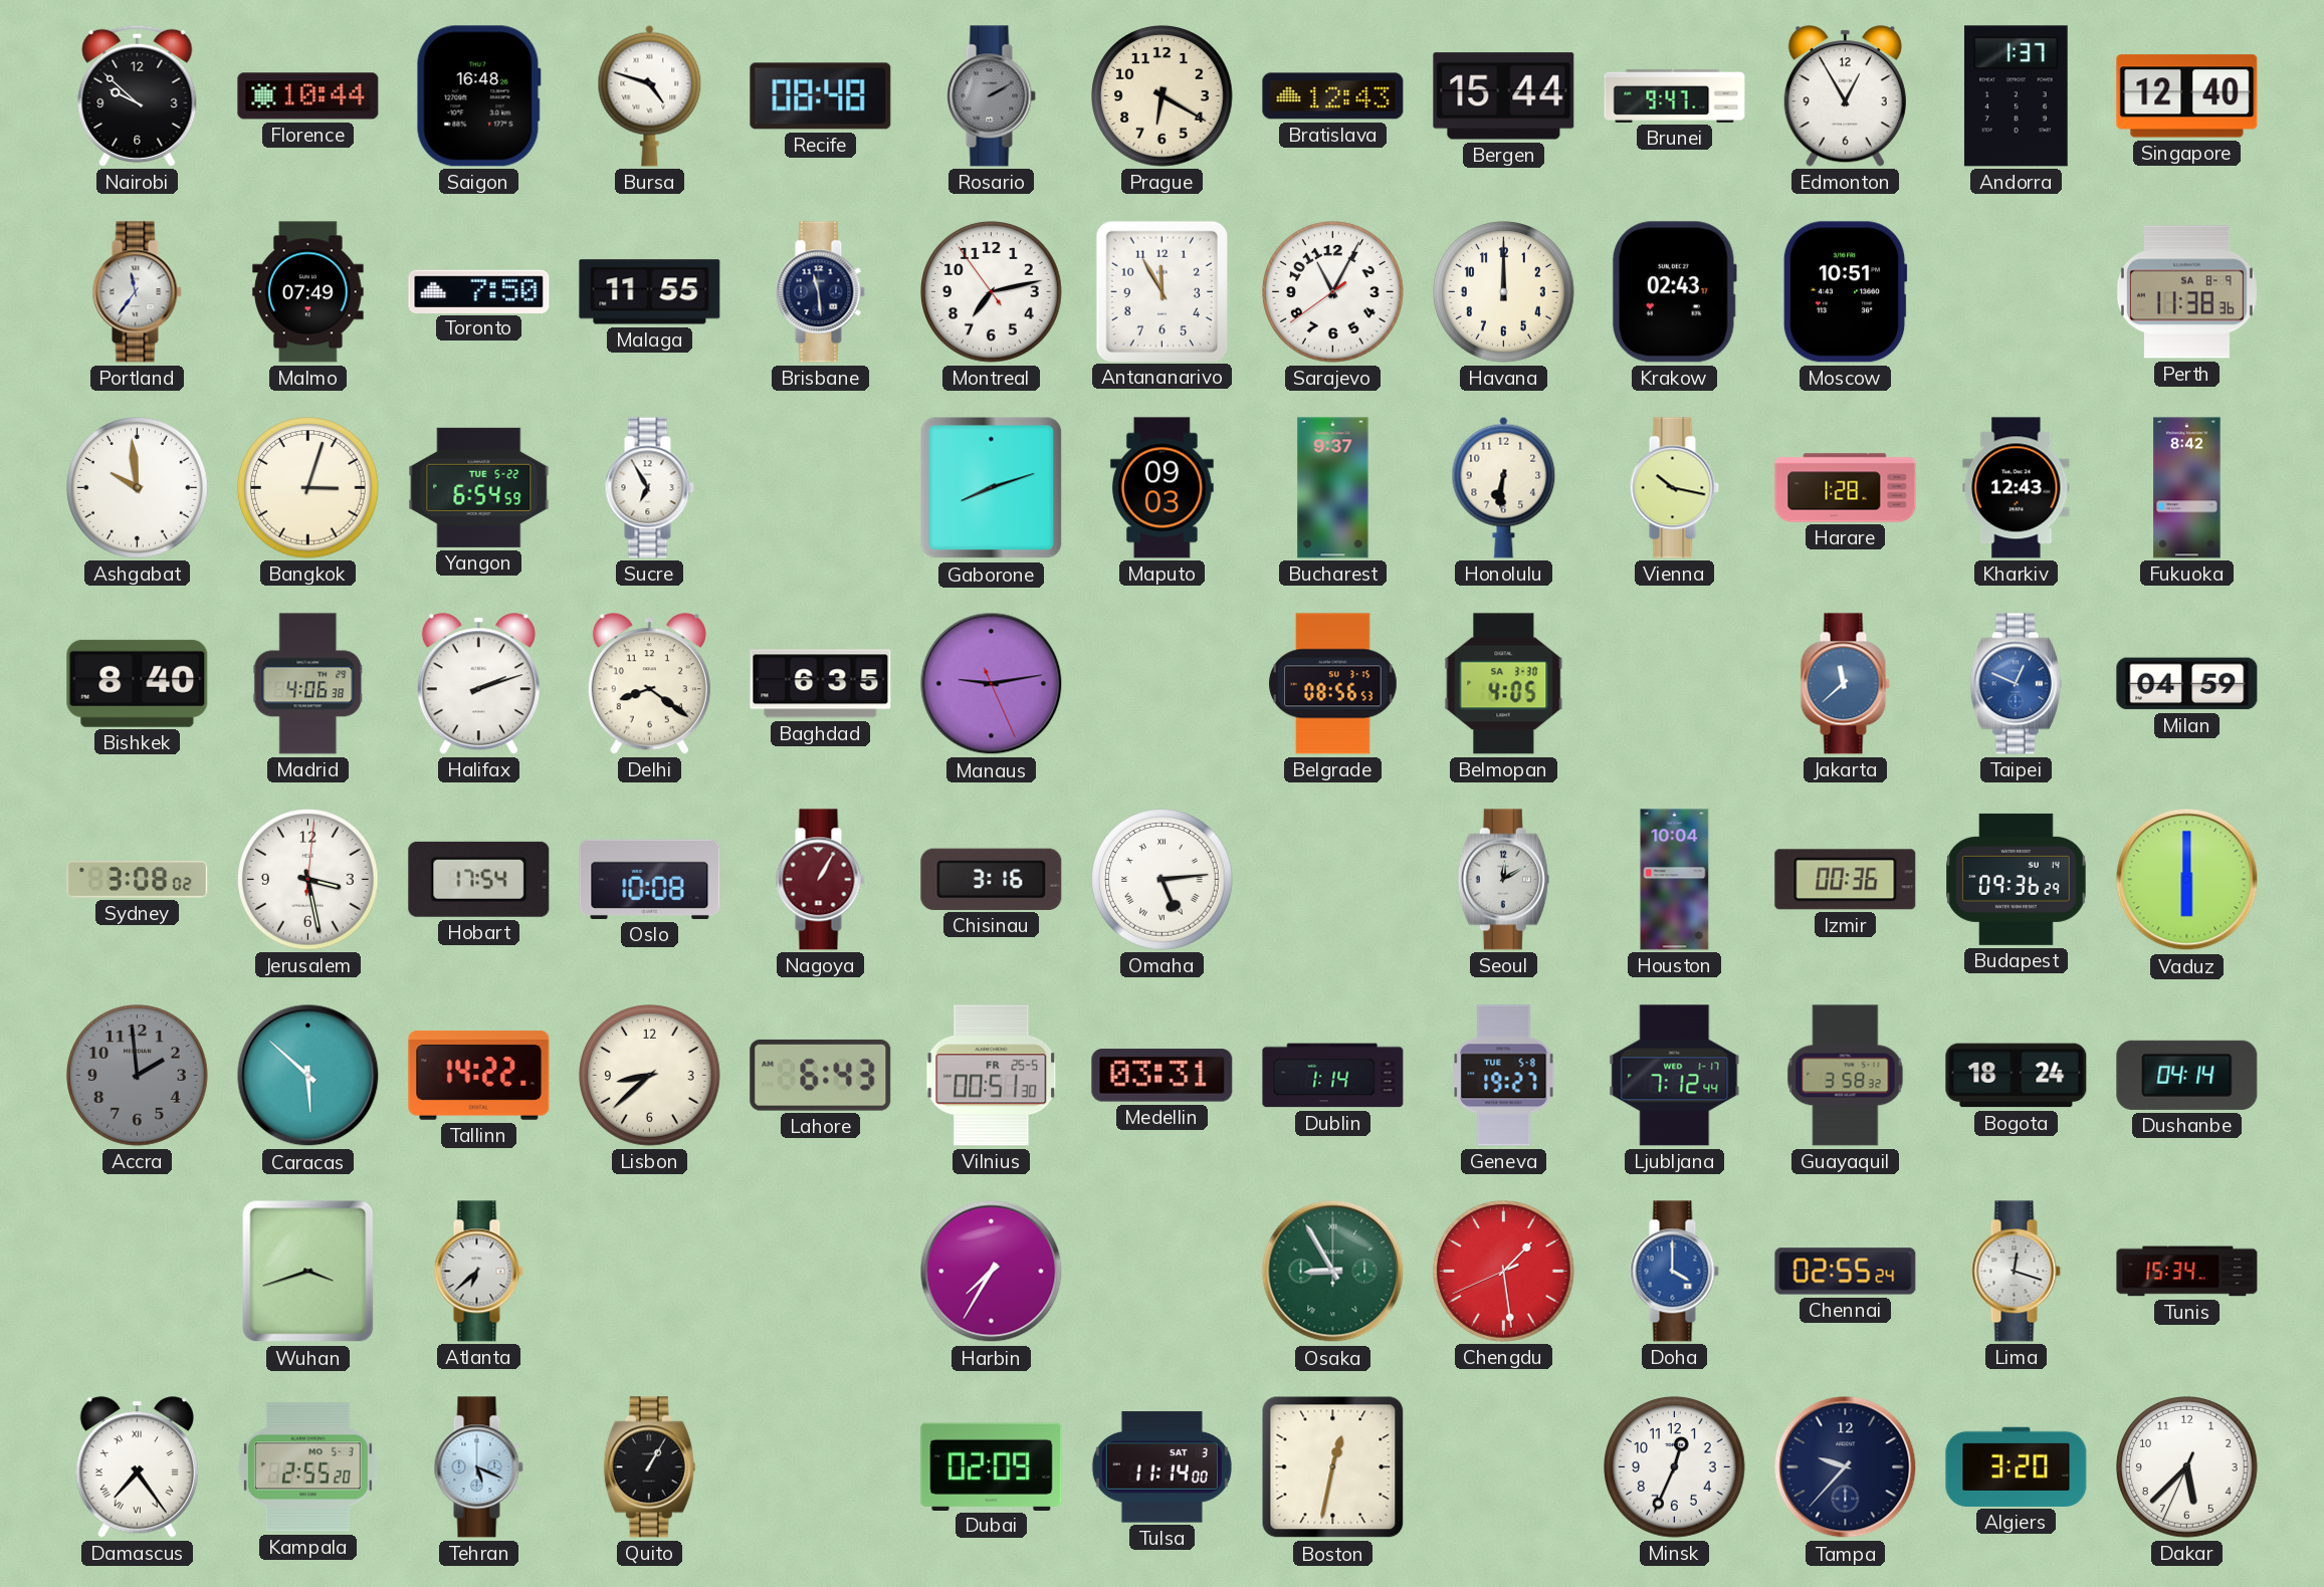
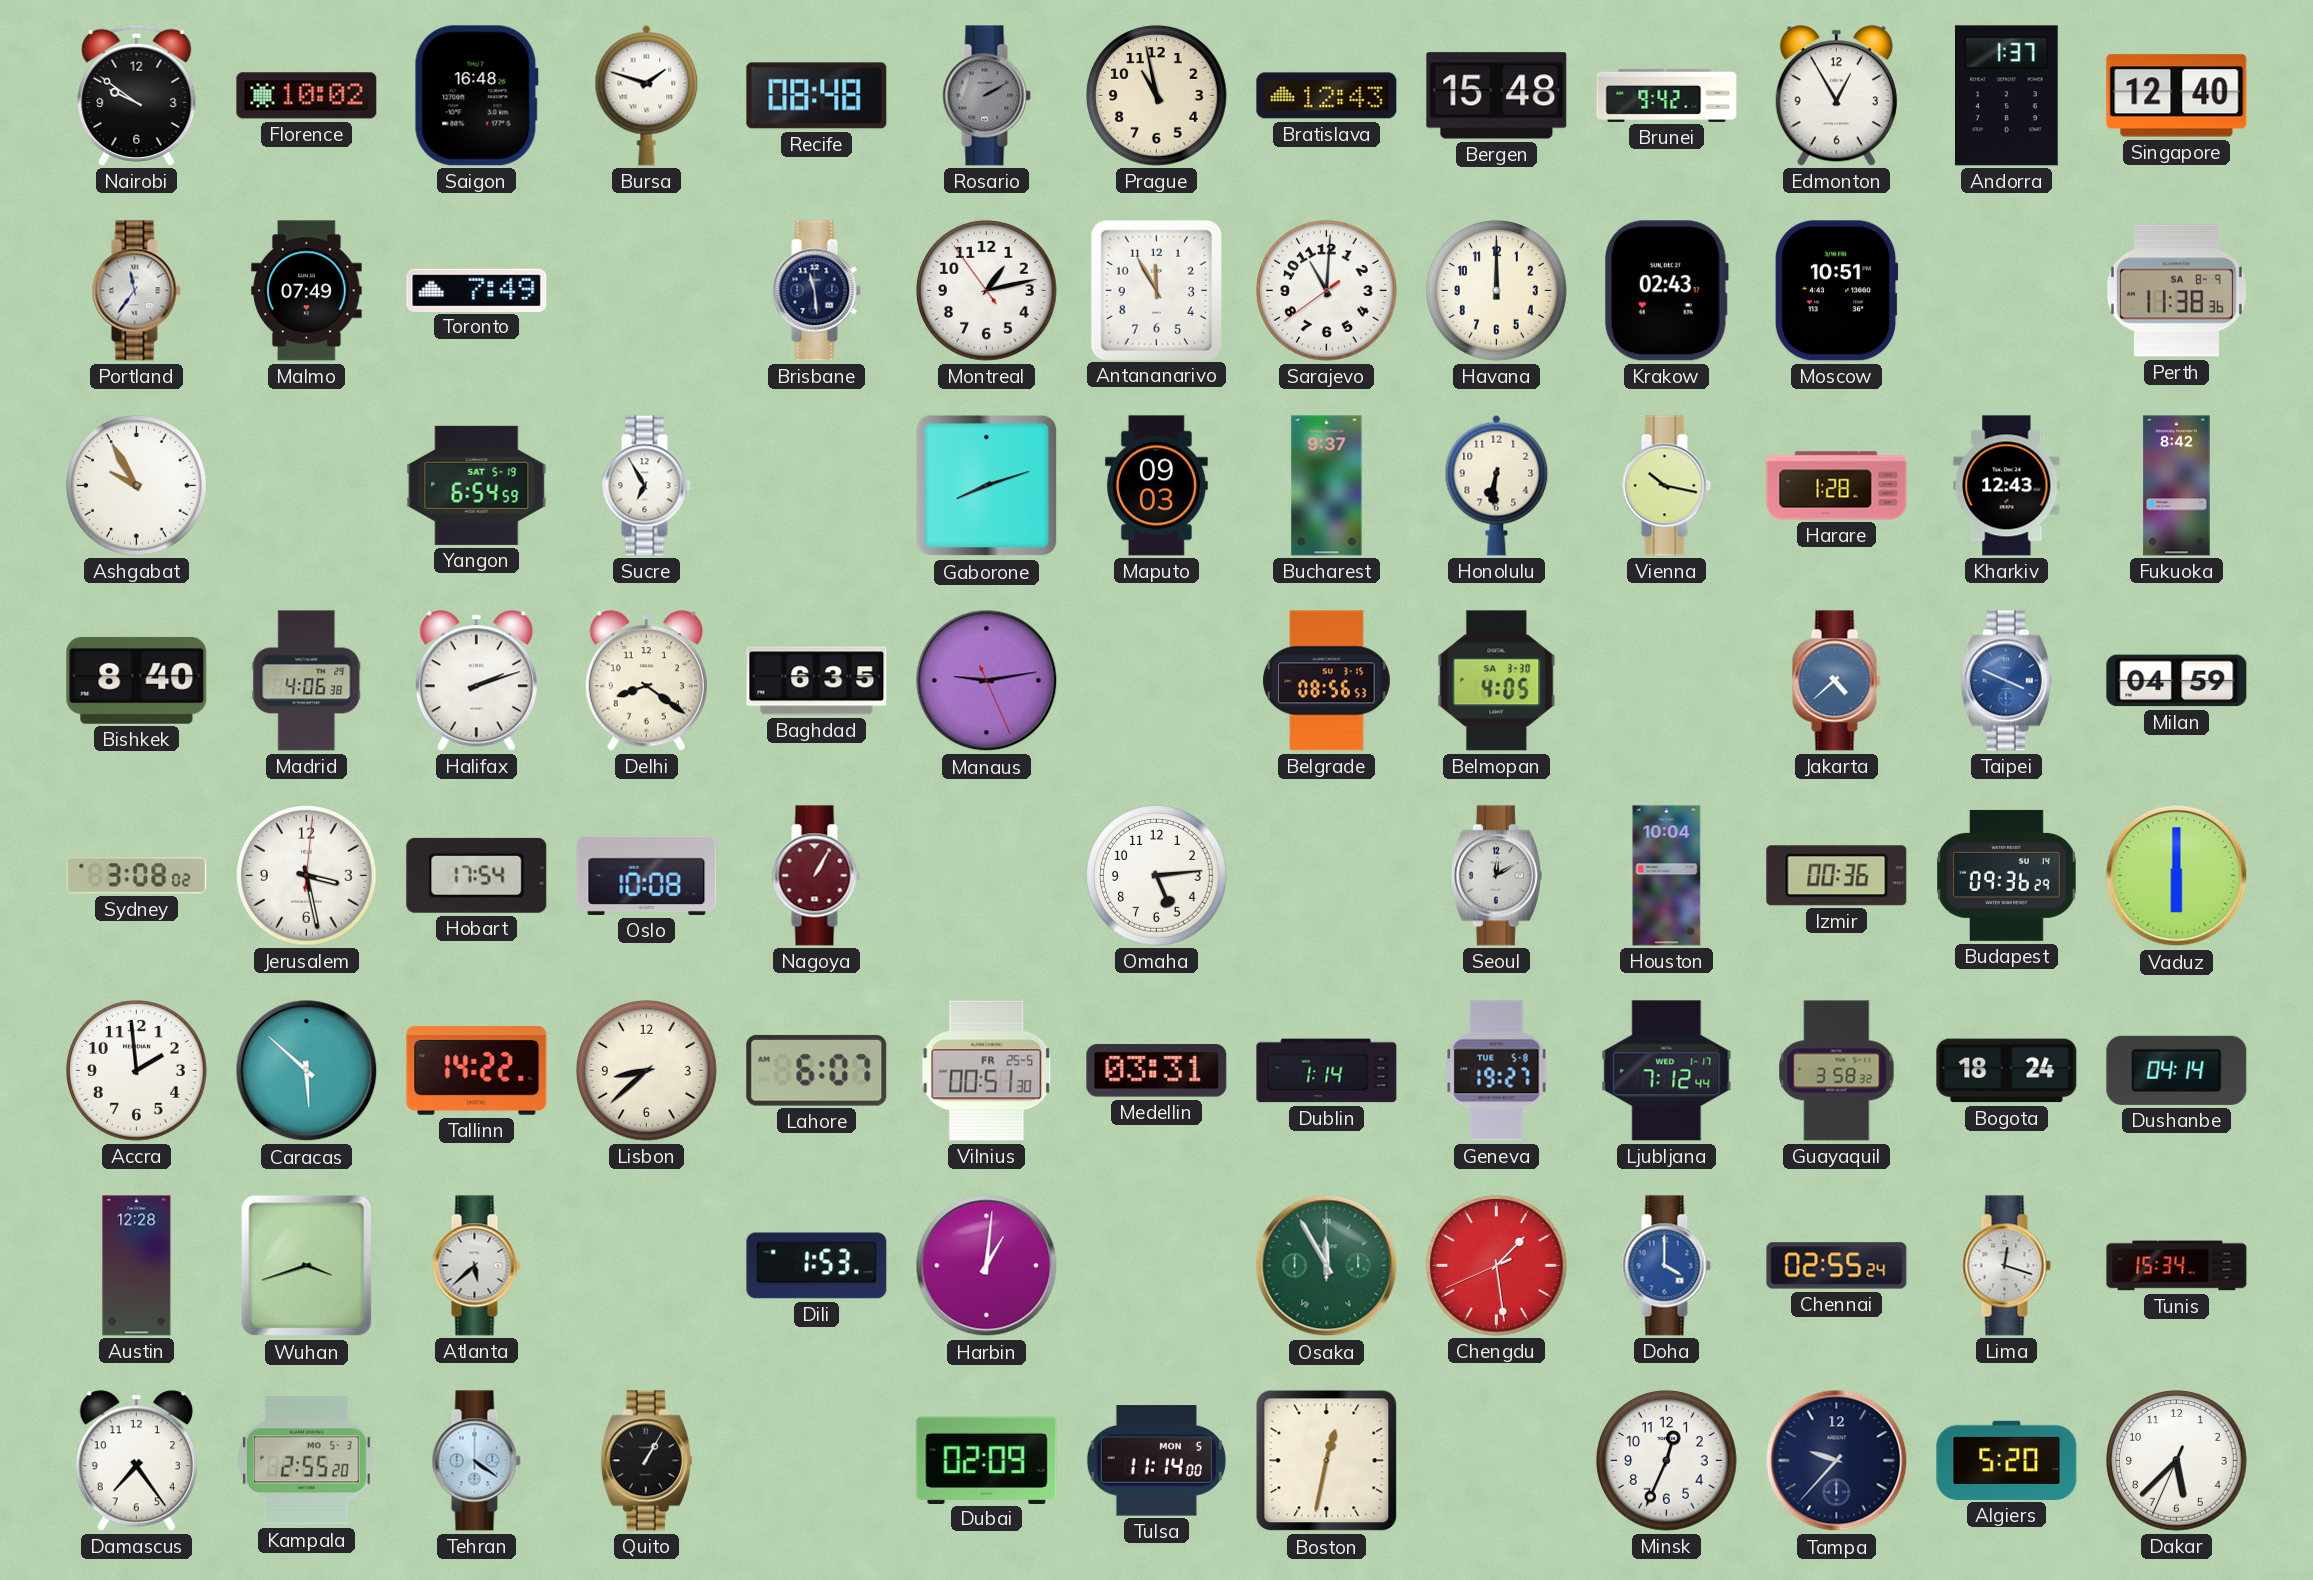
Nairobi: 9:52 -> 9:51
Florence: 10:44 -> 10:02
Bursa: 4:48 -> 1:48
Prague: 6:20 -> 10:58
Bergen: 15:44 -> 15:48
Brunei: 9:47 -> 9:42
Toronto: 7:50 -> 7:49
Malaga: 11:55 -> none
Montreal: 7:12 -> 1:12
Sarajevo: 11:04 -> 11:00
Ashgabat: 9:59 -> 9:55
Bangkok: 3:03 -> none
Yangon date: TUE 5-22 -> SAT 5-19
Jakarta: 11:38 -> 4:38
Taipei: 12:49 -> 3:49
Chisinau: 3:16 -> none
Omaha numerals: Roman -> Arabic
Accra dial: grey -> white
Lahore: 6:43 -> 6:07
Austin: none -> 12:28
Atlanta: 6:38 -> 5:38
Dili: none -> 1:53
Harbin: 7:35 -> 1:01
Osaka: 8:55 -> 11:55
Damascus numerals: Roman -> Arabic
Tehran: 5:19 -> 4:21
Tulsa date: SAT 3 -> MON 5
Algiers: 3:20 -> 5:20
